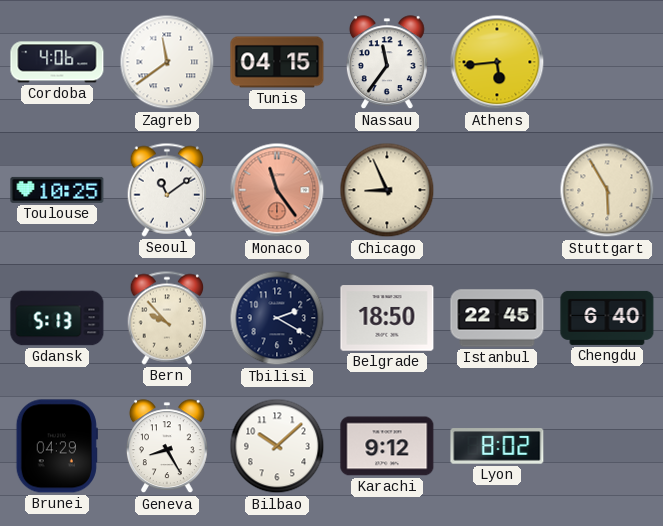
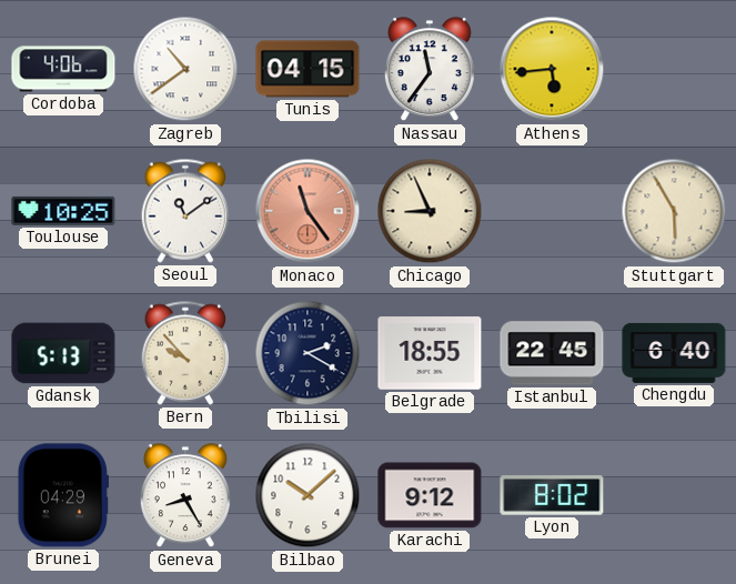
Zagreb: 11:39 -> 10:39
Belgrade: 18:50 -> 18:55
